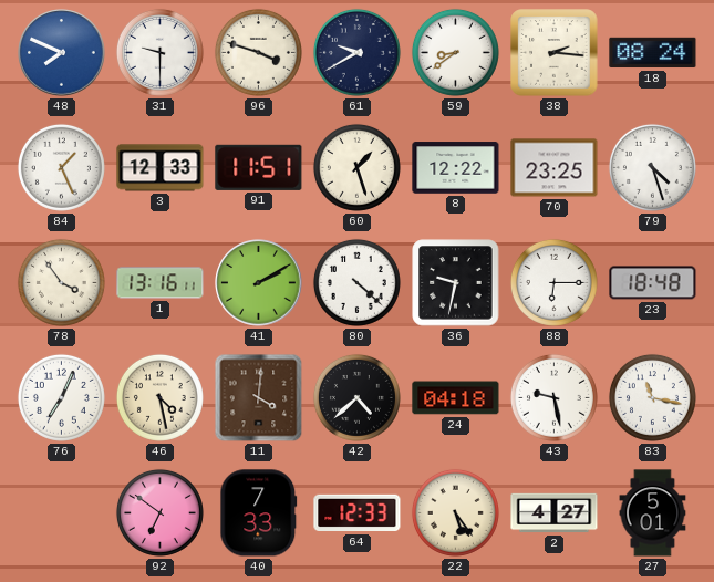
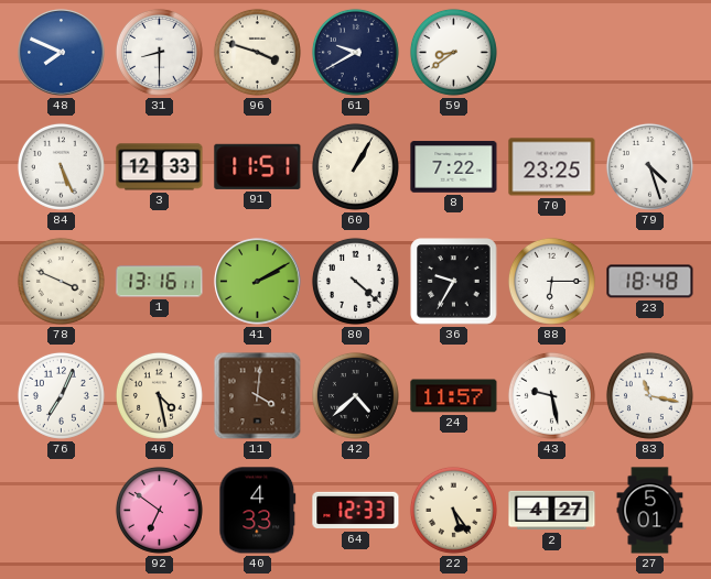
31: 9:30 -> 8:30
38: 2:16 -> none
18: 08:24 -> none
84: 1:26 -> 5:26
60: 1:27 -> 1:05
8: 12:22 -> 7:22
78: 3:54 -> 3:49
36: 9:32 -> 9:35
24: 04:18 -> 11:57
40: 7:33 -> 4:33
